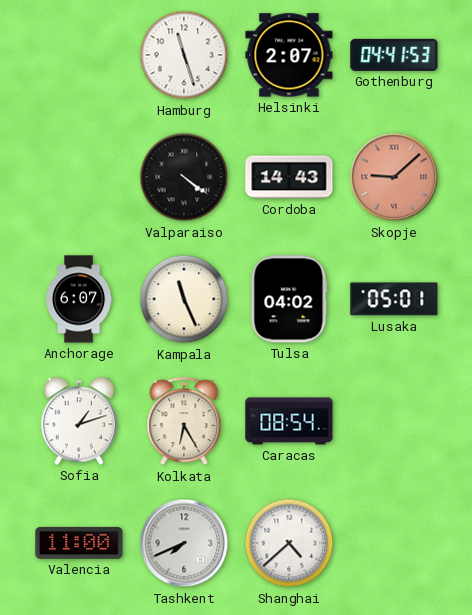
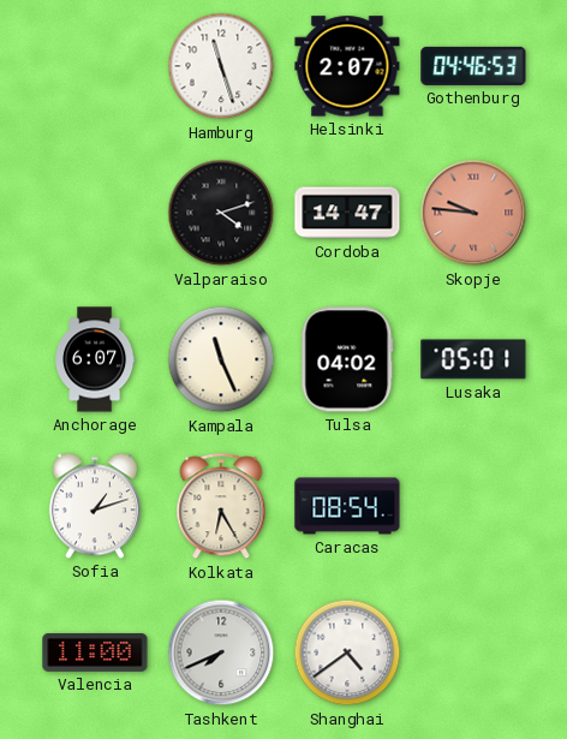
Gothenburg: 04:41 -> 04:46
Valparaiso: 4:21 -> 4:12
Cordoba: 14:43 -> 14:47
Skopje: 9:08 -> 9:46
Shanghai: 4:38 -> 4:39
